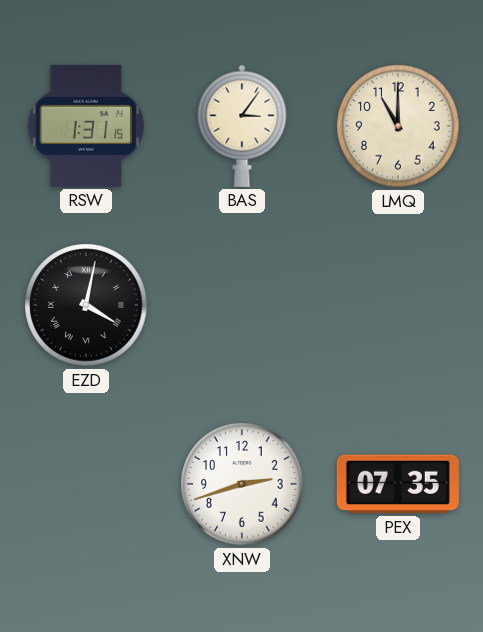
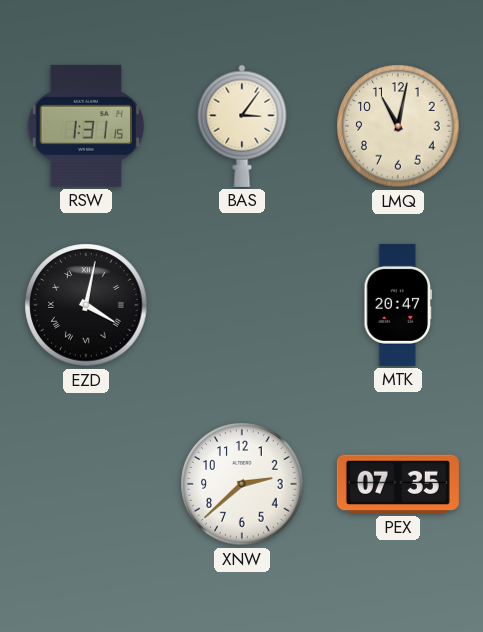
LMQ: 11:00 -> 11:02
MTK: none -> 20:47
XNW: 2:42 -> 2:38
